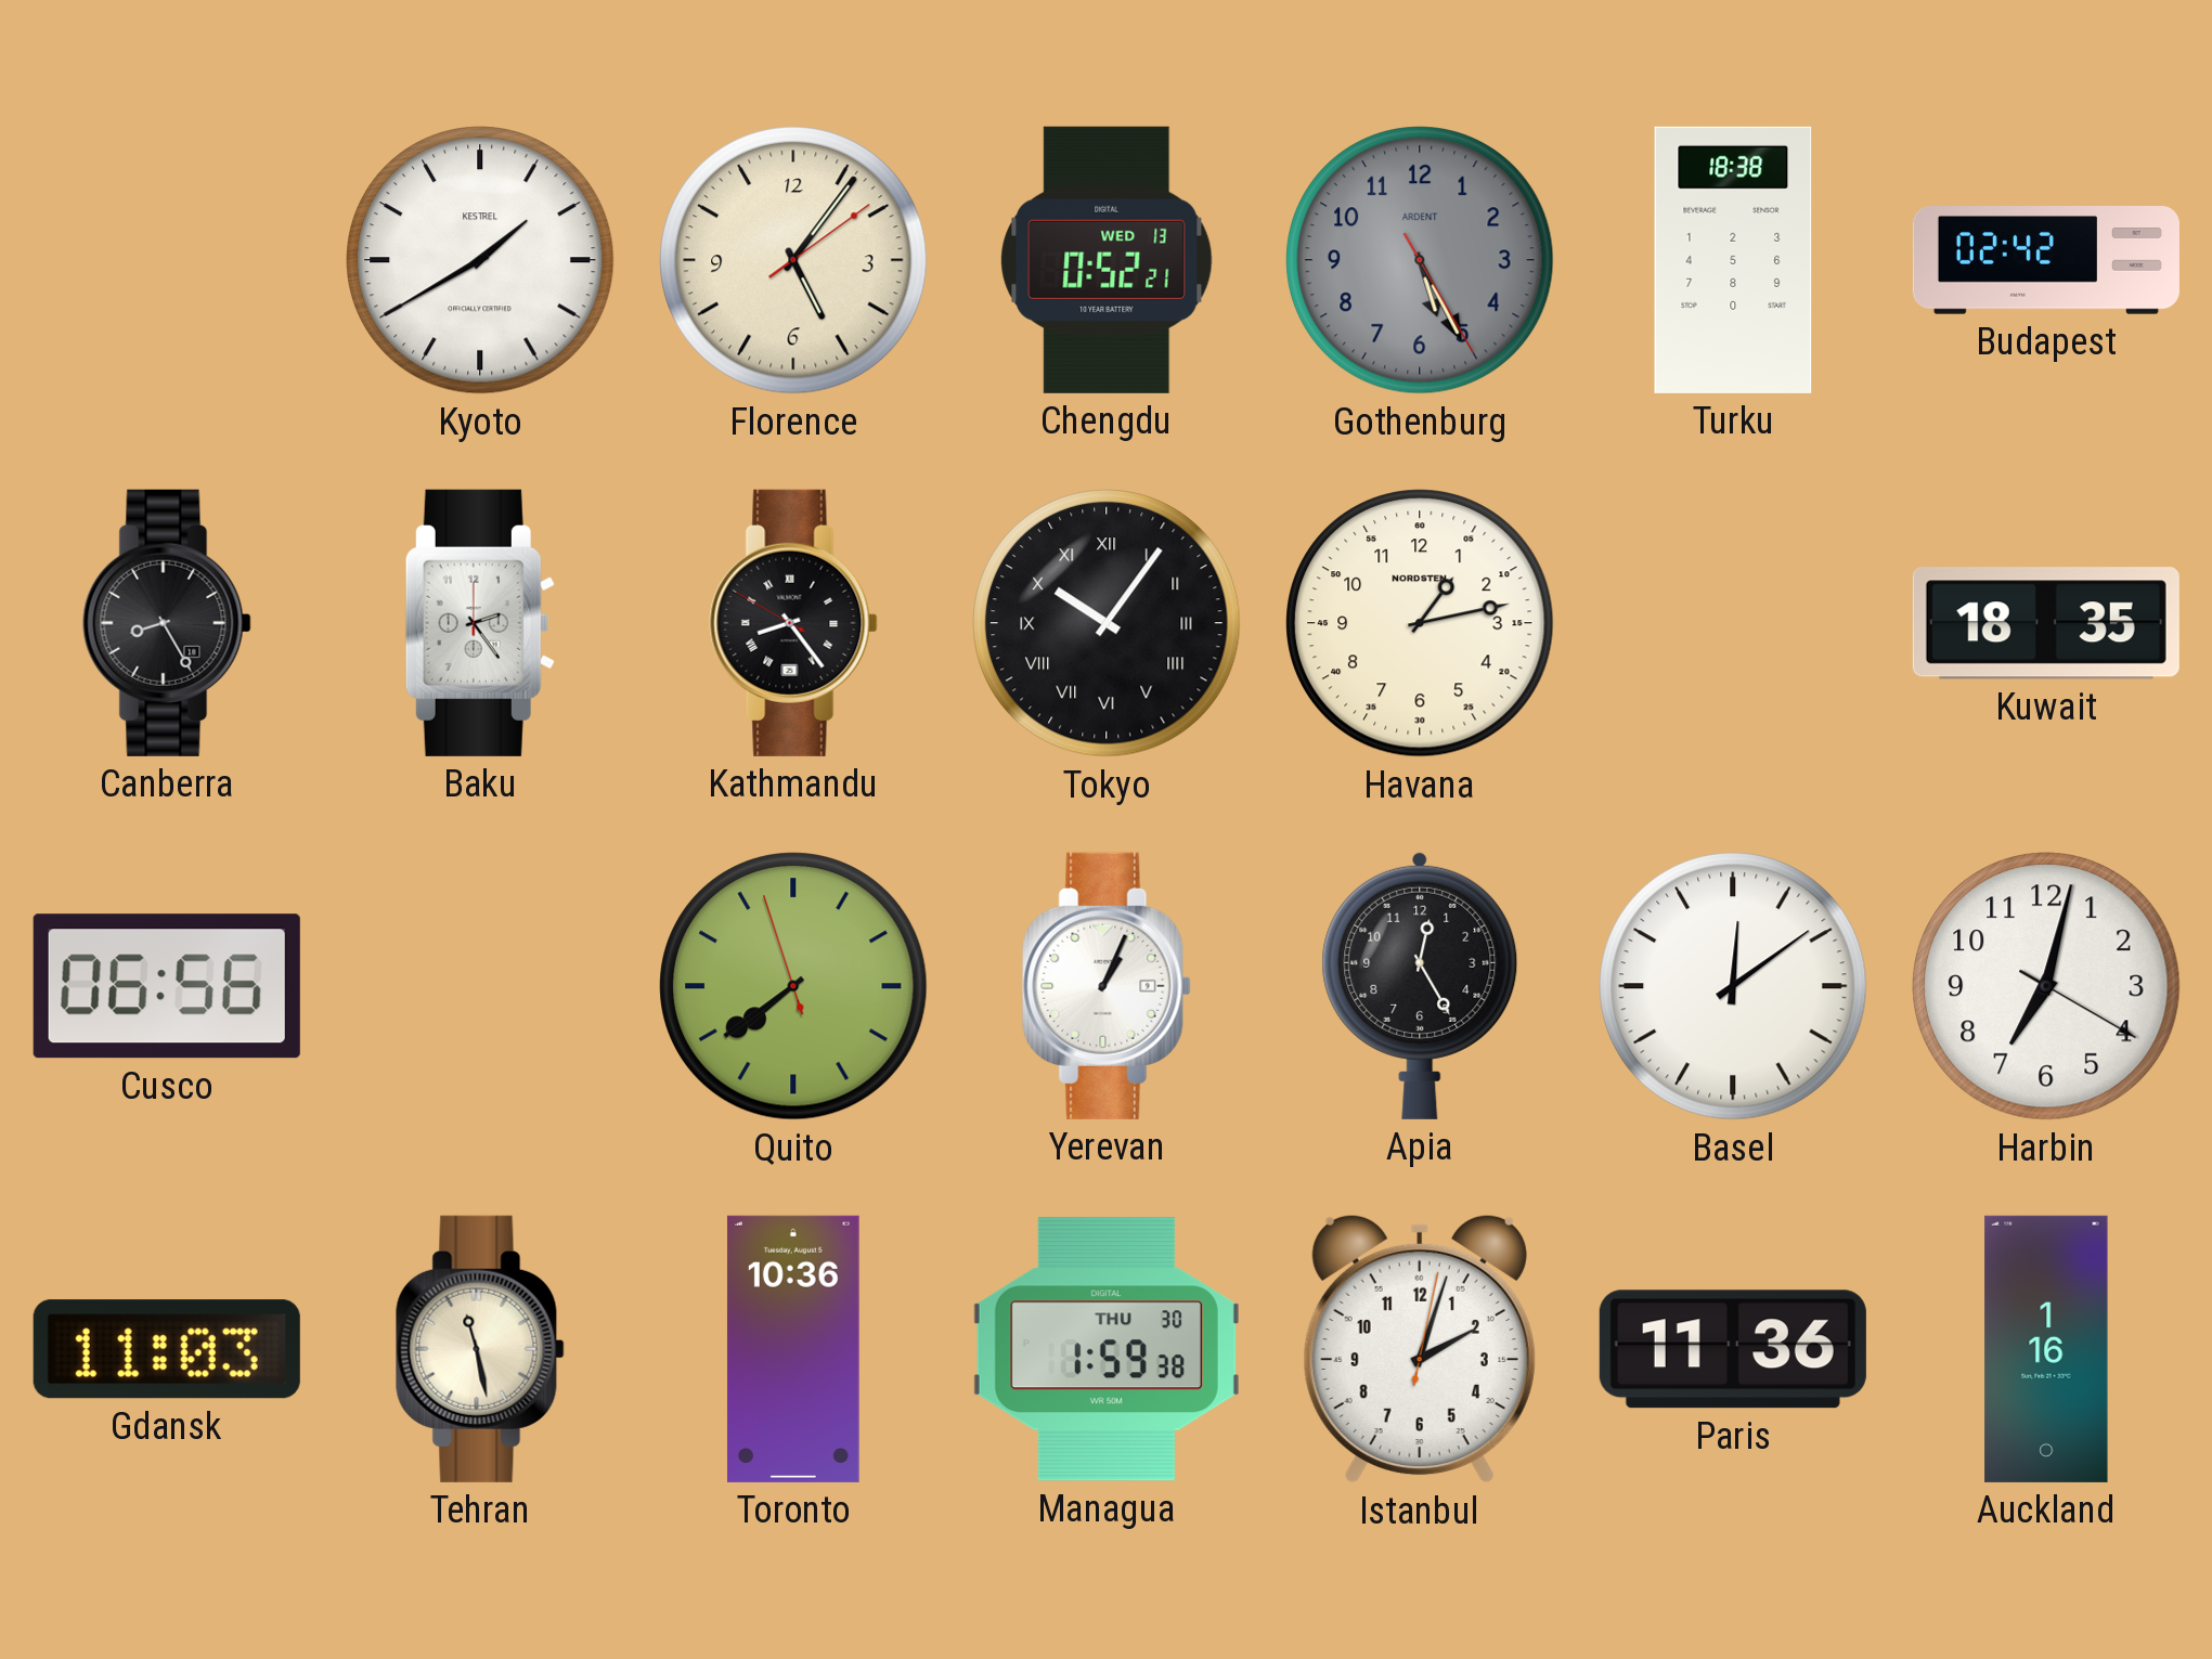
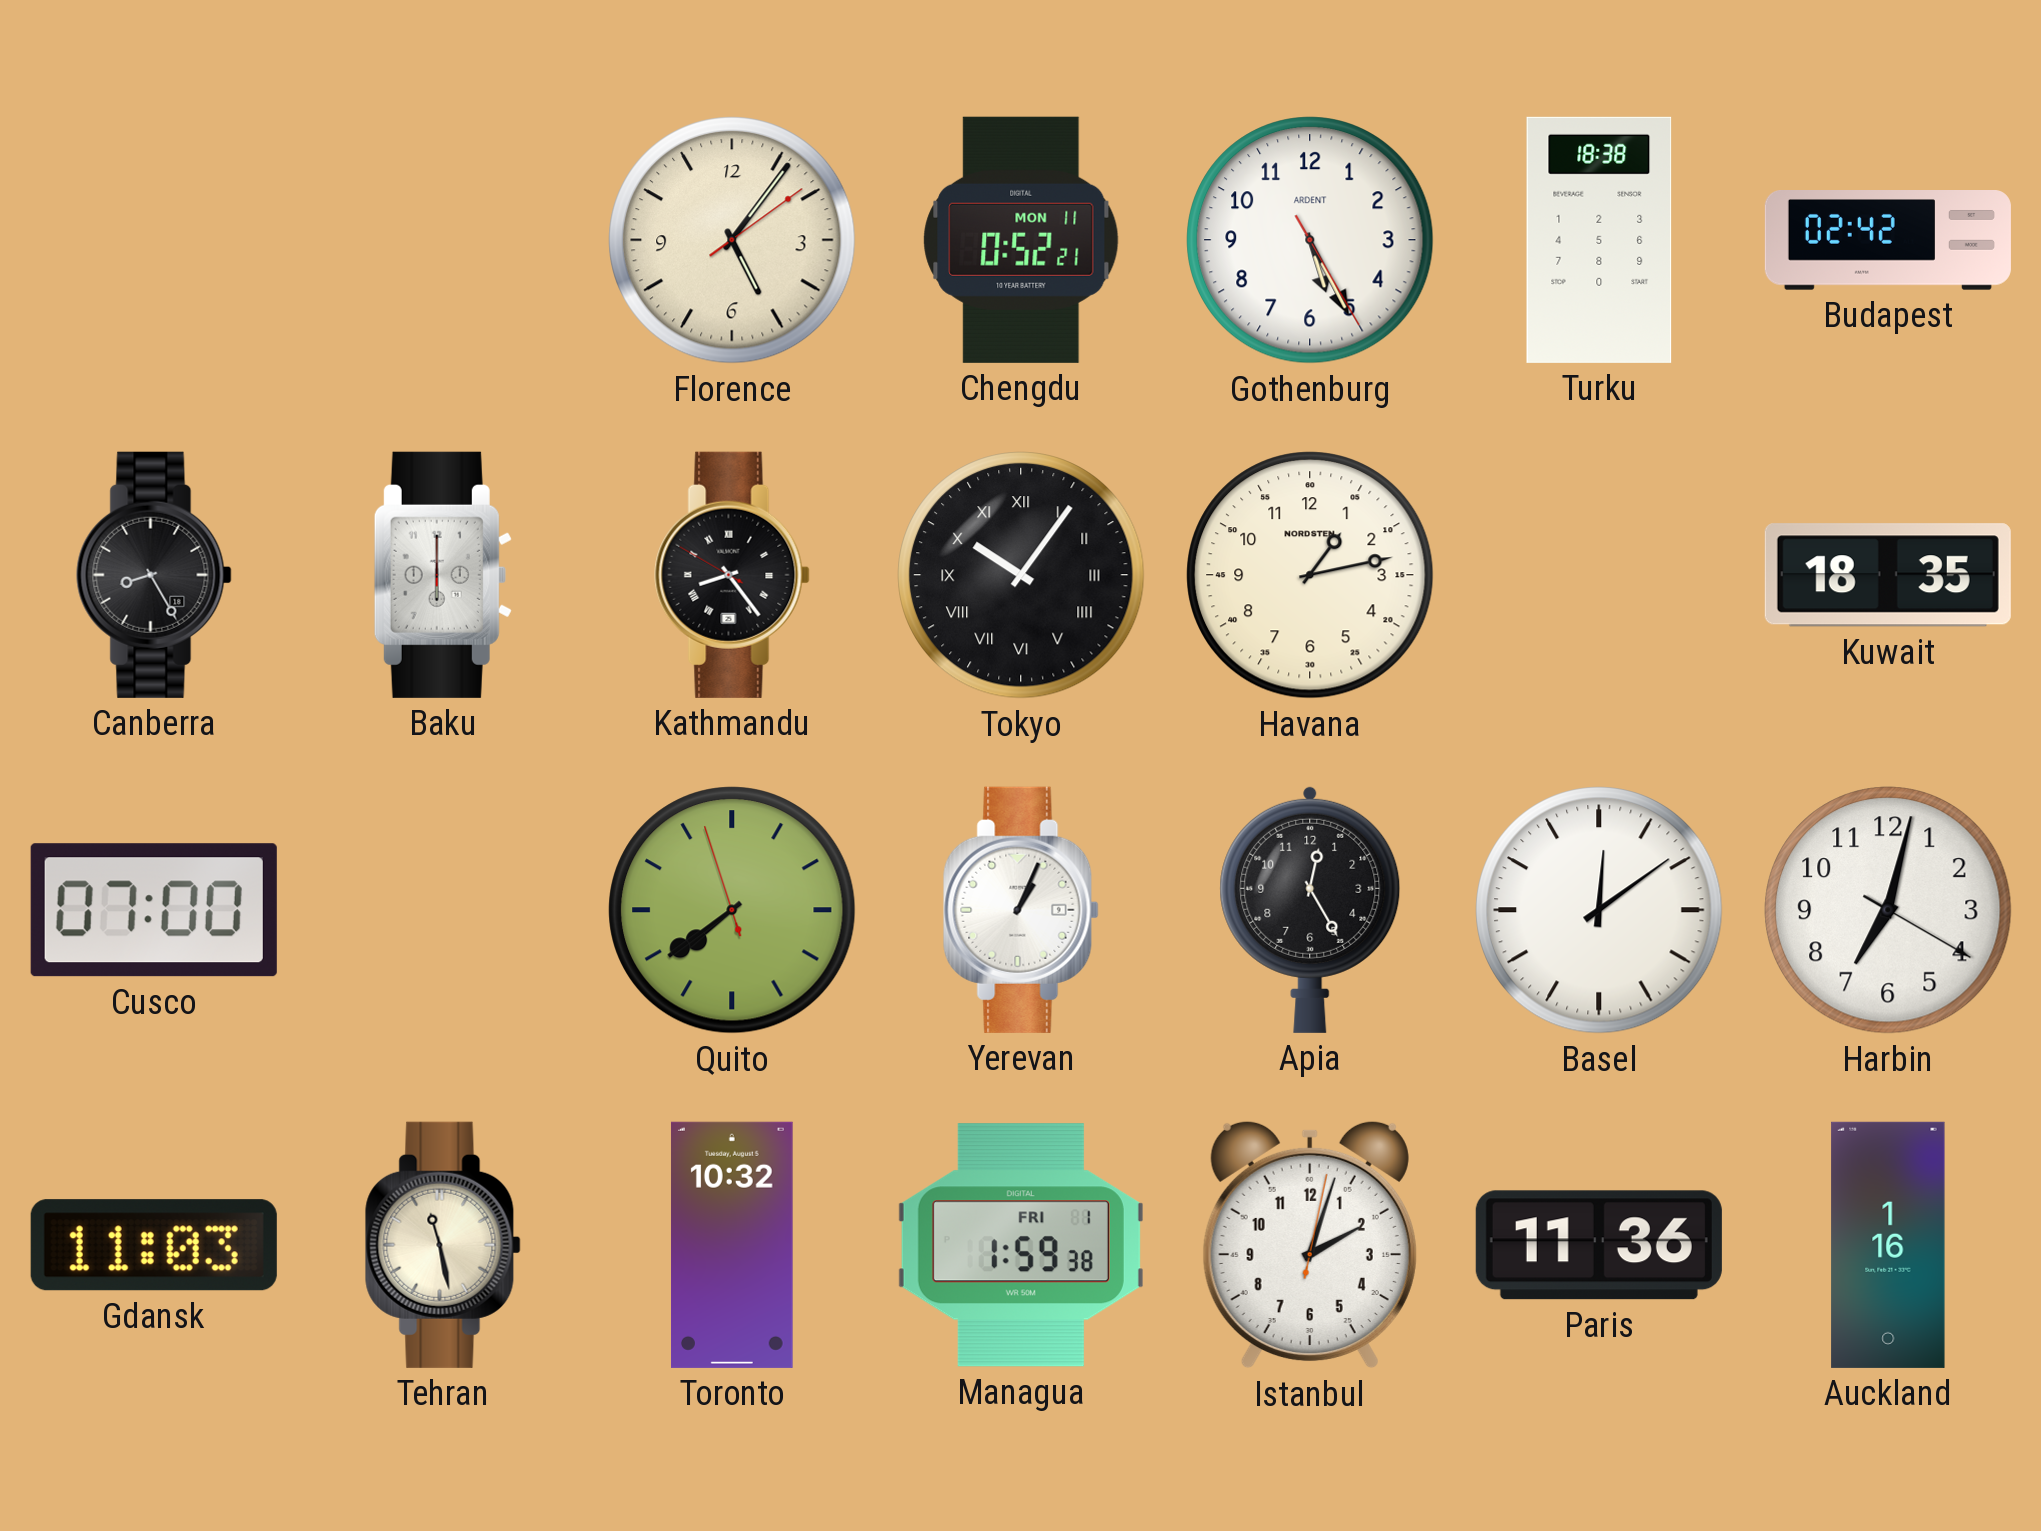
Kyoto: 1:40 -> none
Chengdu date: WED 13 -> MON 11
Gothenburg dial: grey -> white
Baku: 2:24 -> 6:00
Cusco: 06:56 -> 07:00
Toronto: 10:36 -> 10:32
Managua date: THU 30 -> FRI 1
